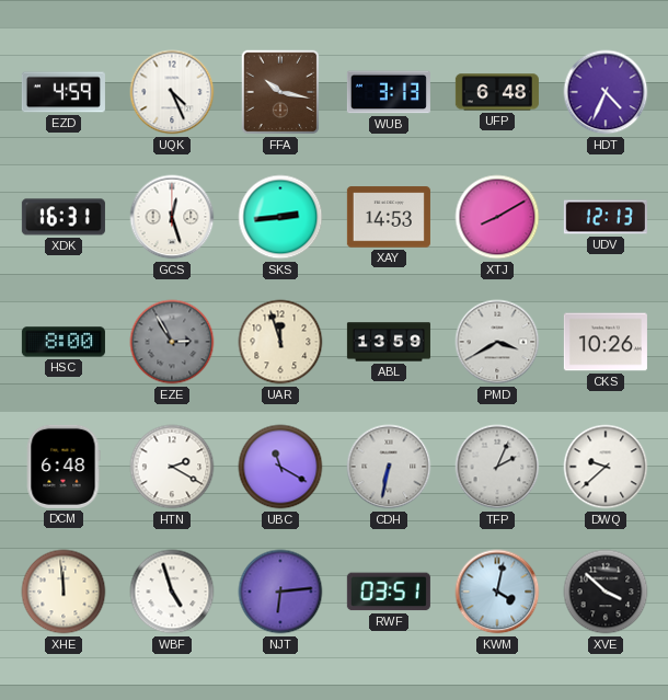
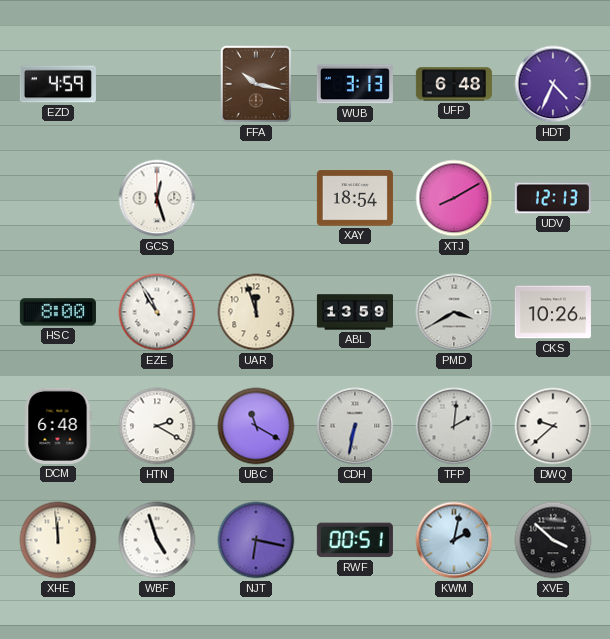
UQK: 4:26 -> none
XDK: 16:31 -> none
SKS: 2:44 -> none
XAY: 14:53 -> 18:54
EZE: 2:55 -> 10:55
EZE dial: grey -> white
TFP: 2:04 -> 2:01
NJT: 6:14 -> 6:17
RWF: 03:51 -> 00:51
KWM: 4:02 -> 2:02
